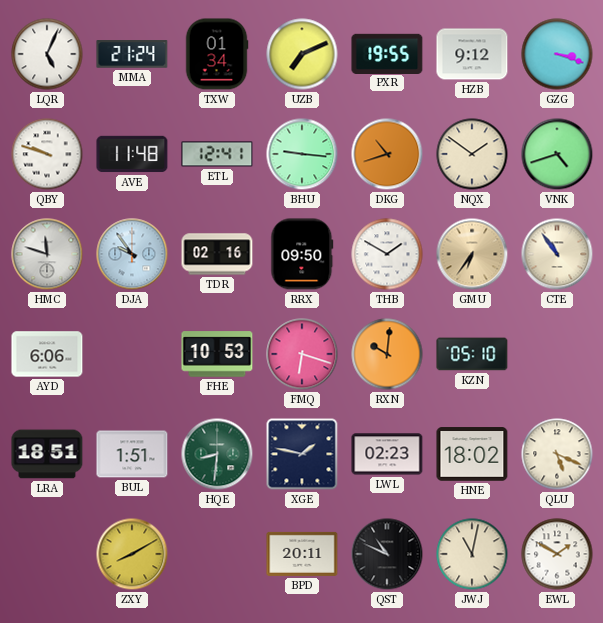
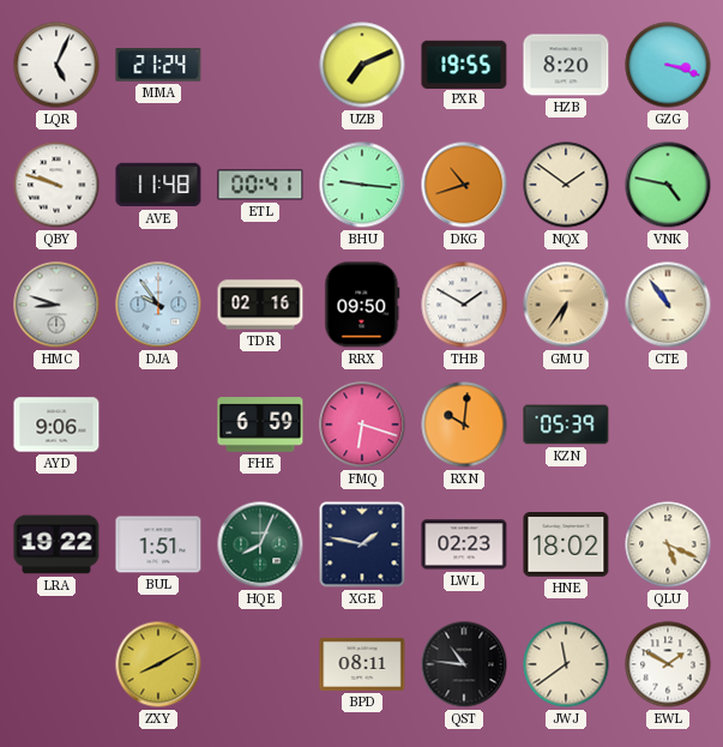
TXW: 01:34 -> none
HZB: 9:12 -> 8:20
ETL: 12:41 -> 00:41
VNK: 4:42 -> 4:47
HMC: 11:48 -> 8:48
AYD: 6:06 -> 9:06
FHE: 10:53 -> 6:59
KZN: 05:10 -> 05:39
LRA: 18:51 -> 19:22
HQE: 8:31 -> 8:04
BPD: 20:11 -> 08:11
QST: 10:49 -> 10:46
JWJ: 11:02 -> 11:39
